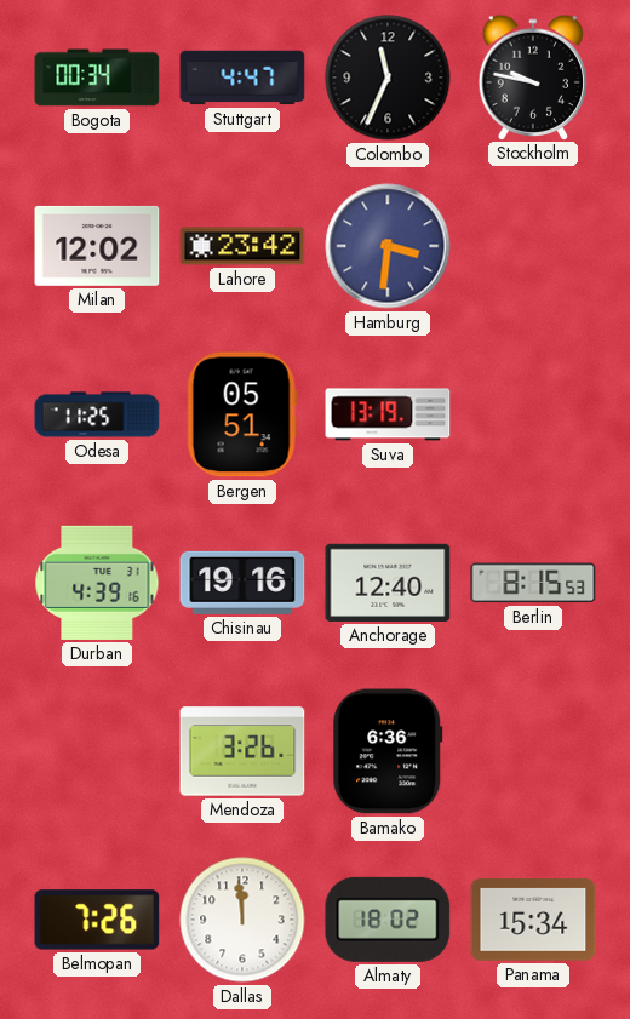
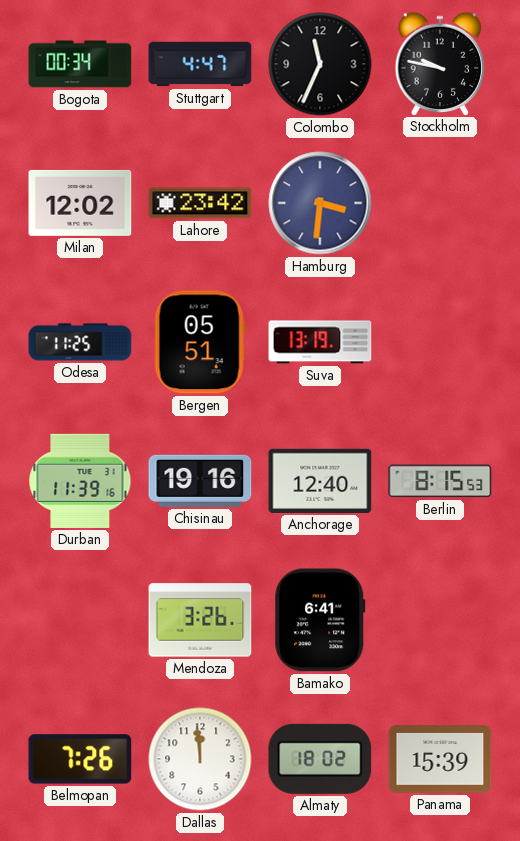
Durban: 4:39 -> 11:39
Bamako: 6:36 -> 6:41
Panama: 15:34 -> 15:39
